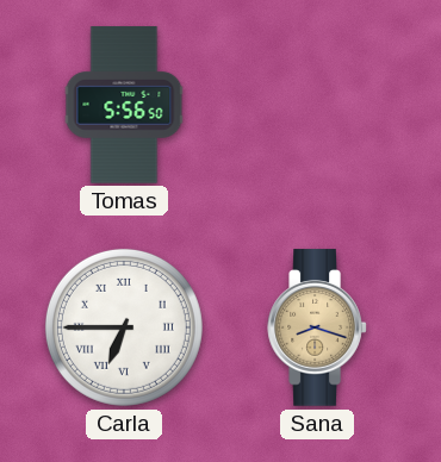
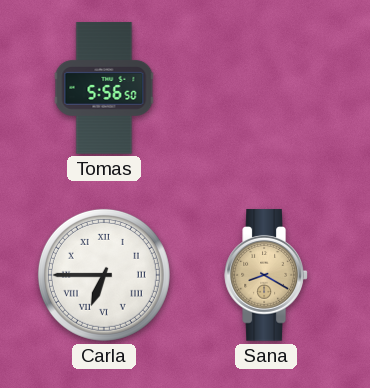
Sana: 8:18 -> 8:20
